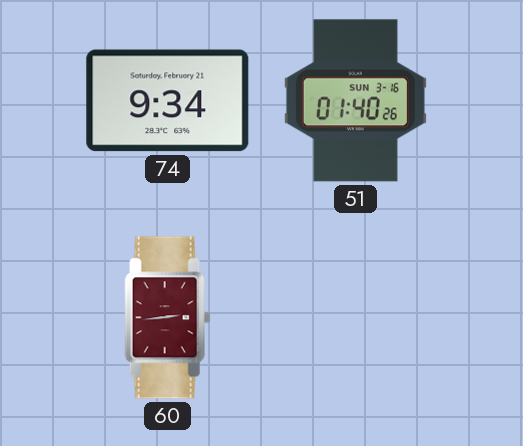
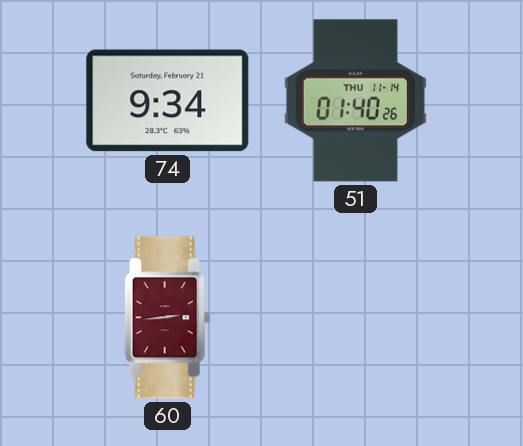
51 date: SUN 3-16 -> THU 11-14
